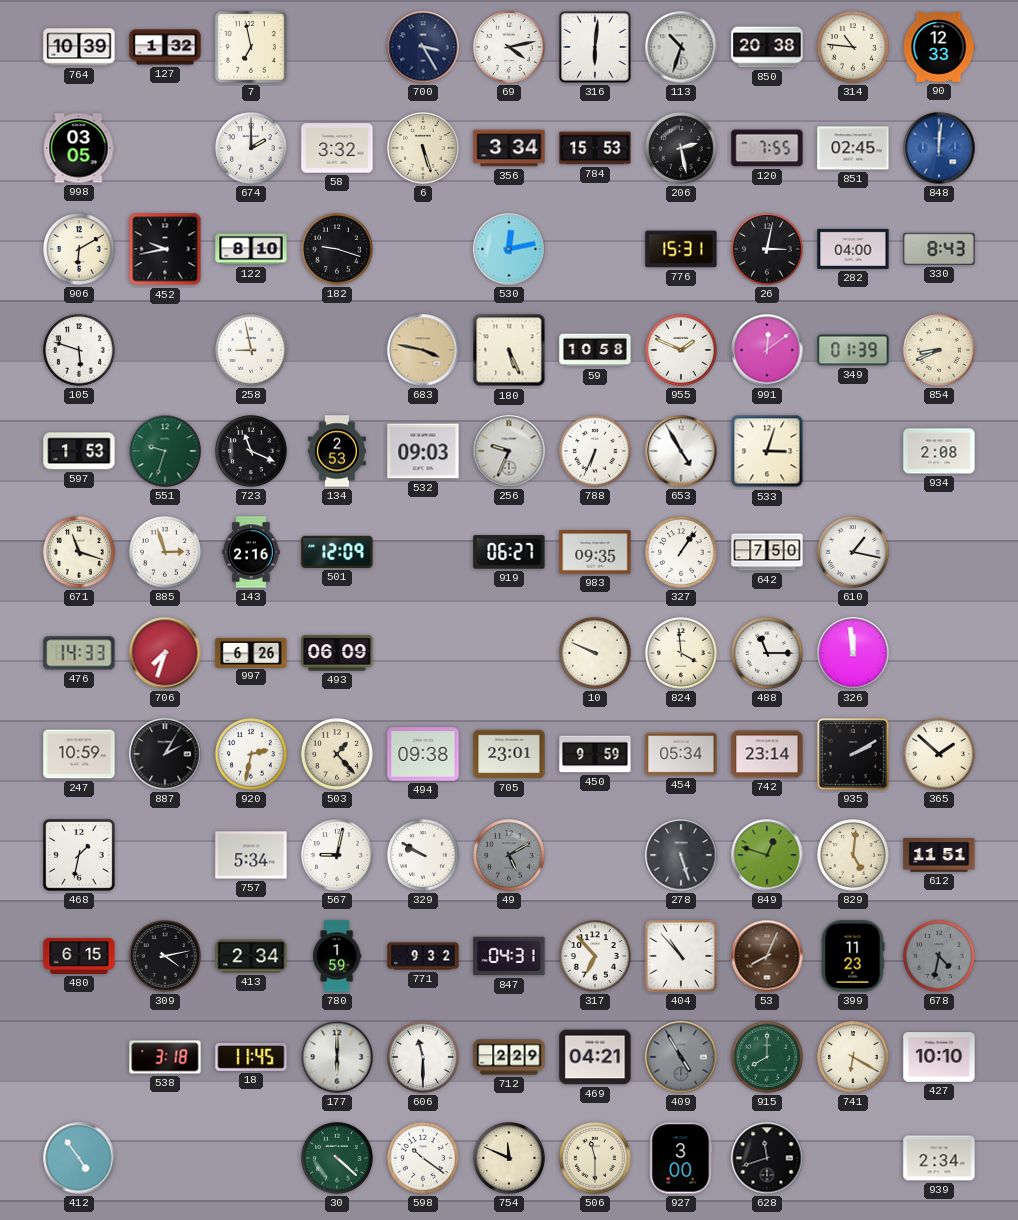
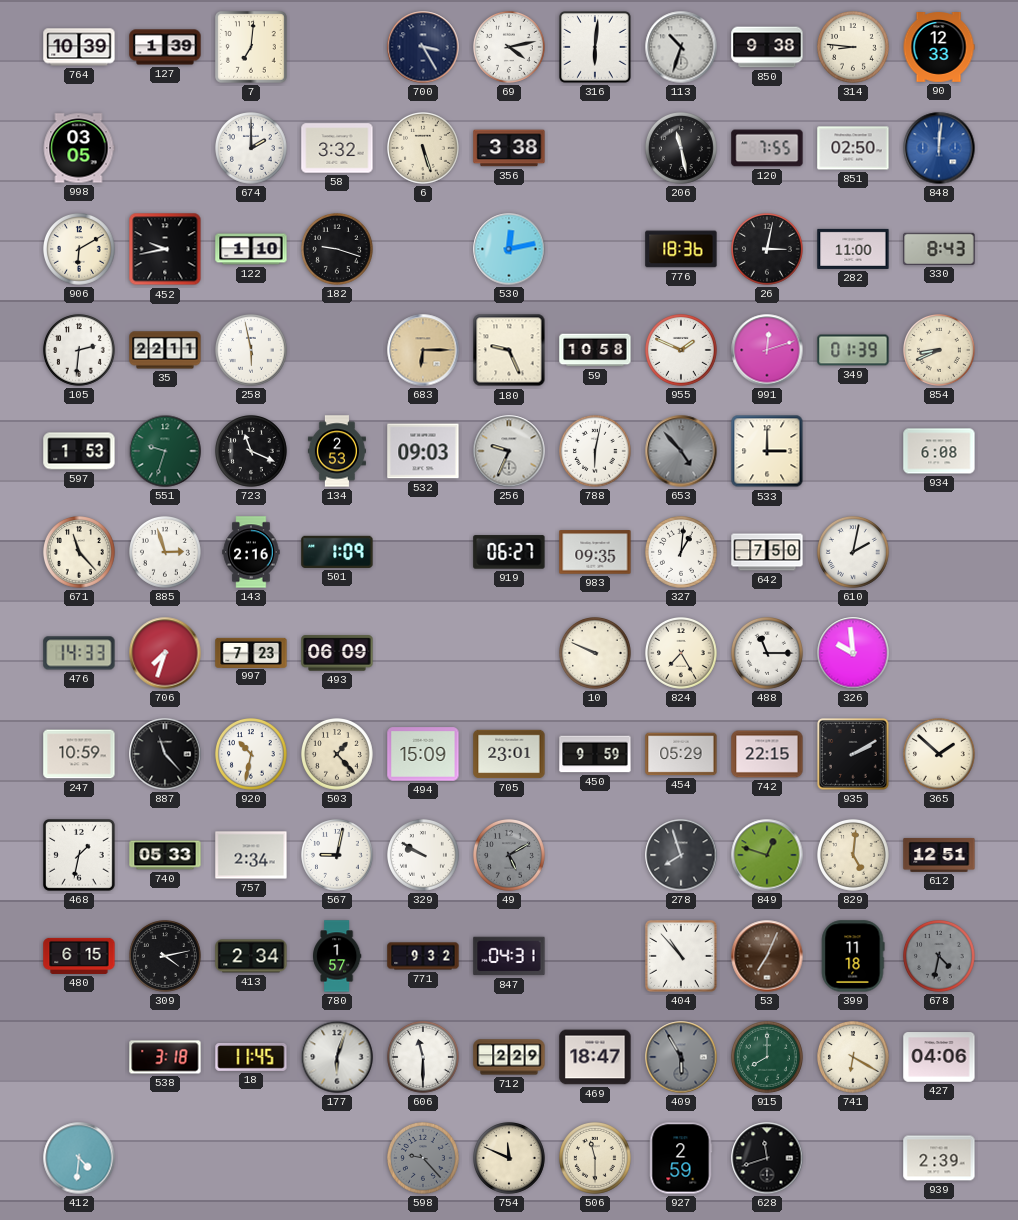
127: 1:32 -> 1:39
7: 6:58 -> 7:01
850: 20:38 -> 9:38
314: 10:46 -> 8:46
356: 3:34 -> 3:38
784: 15:53 -> none
206: 2:28 -> 11:28
851: 02:45 -> 02:50
122: 8:10 -> 1:10
776: 15:31 -> 18:36
282: 04:00 -> 11:00
105: 5:48 -> 2:31
35: none -> 22:11
258: 8:58 -> 5:58
683: 3:47 -> 6:15
180: 5:26 -> 9:26
991: 12:09 -> 12:12
788: 6:34 -> 6:02
653: 4:55 -> 4:53
653 dial: white -> grey
533: 3:03 -> 3:00
934: 2:08 -> 6:08
671: 11:18 -> 11:23
501: 12:09 -> 1:09
327: 1:06 -> 1:01
610: 1:17 -> 2:02
997: 6:26 -> 7:23
824: 3:59 -> 7:25
326: 11:59 -> 9:59
887: 2:05 -> 11:23
920: 2:32 -> 10:32
494: 09:38 -> 15:09
454: 05:34 -> 05:29
742: 23:14 -> 22:15
740: none -> 05:33
757: 5:34 -> 2:34
278: 5:27 -> 7:57
612: 11:51 -> 12:51
780: 1:59 -> 1:57
317: 6:53 -> none
53: 8:04 -> 7:04
399: 11:23 -> 11:18
177: 6:00 -> 6:03
469: 04:21 -> 18:47
409: 4:55 -> 5:55
427: 10:10 -> 04:06
412: 4:54 -> 4:31
30: 4:22 -> none
598: 10:21 -> 9:23
598 dial: white -> grey
927: 3:00 -> 2:59
939: 2:34 -> 2:39
